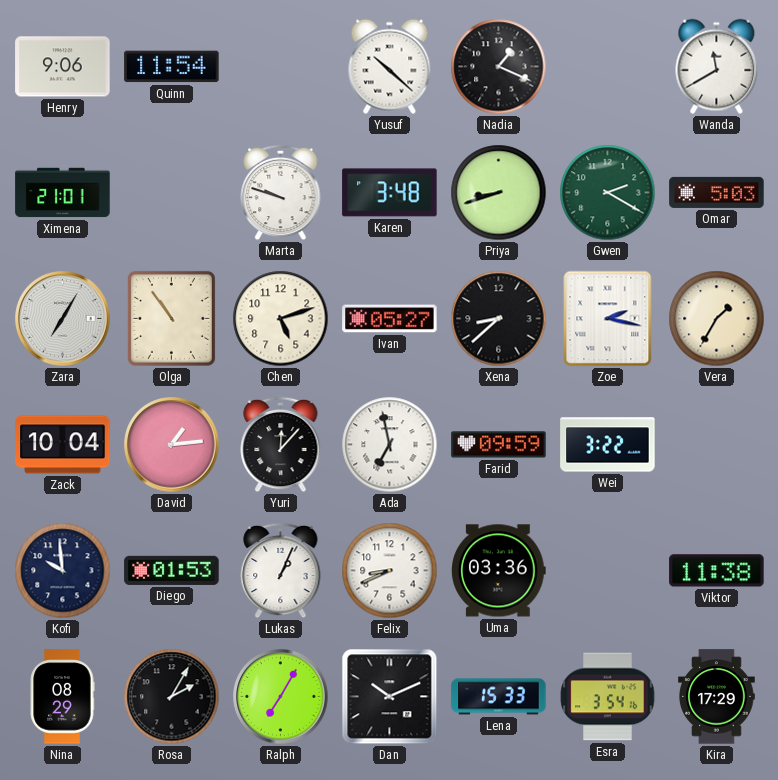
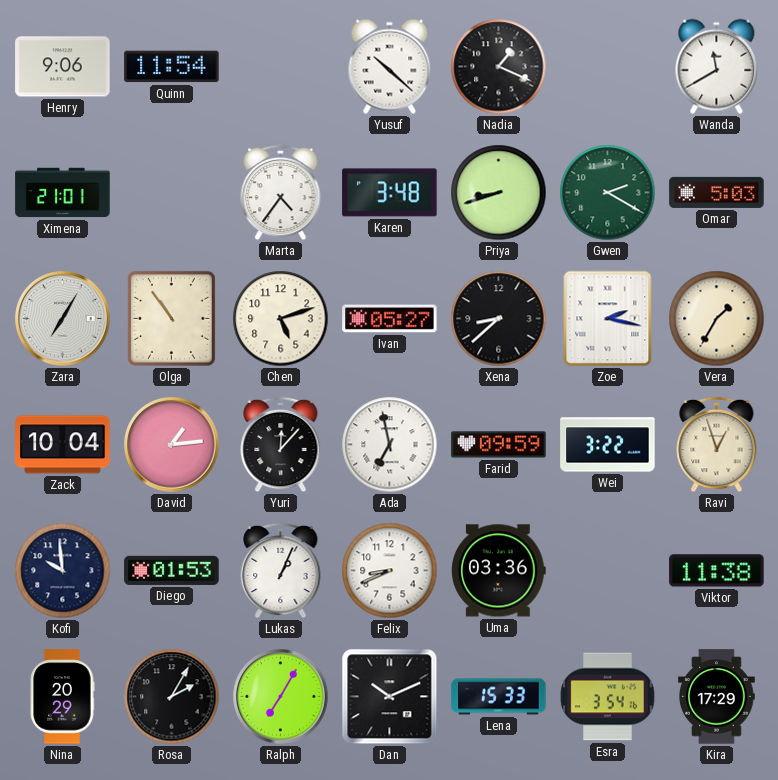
Marta: 9:48 -> 4:36
Ravi: none -> 12:57
Nina: 08:29 -> 20:29
